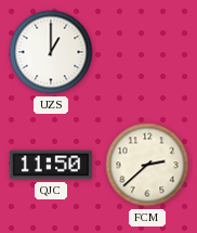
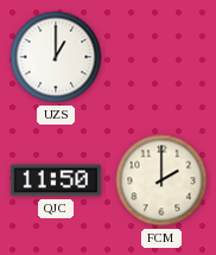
FCM: 2:38 -> 2:00
